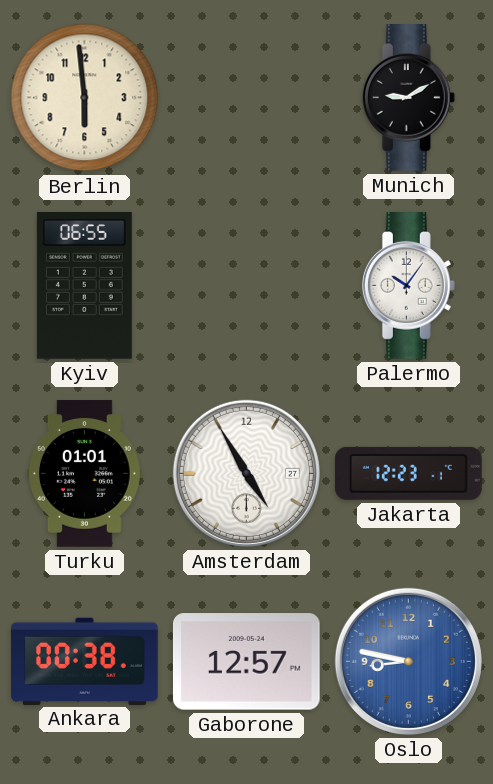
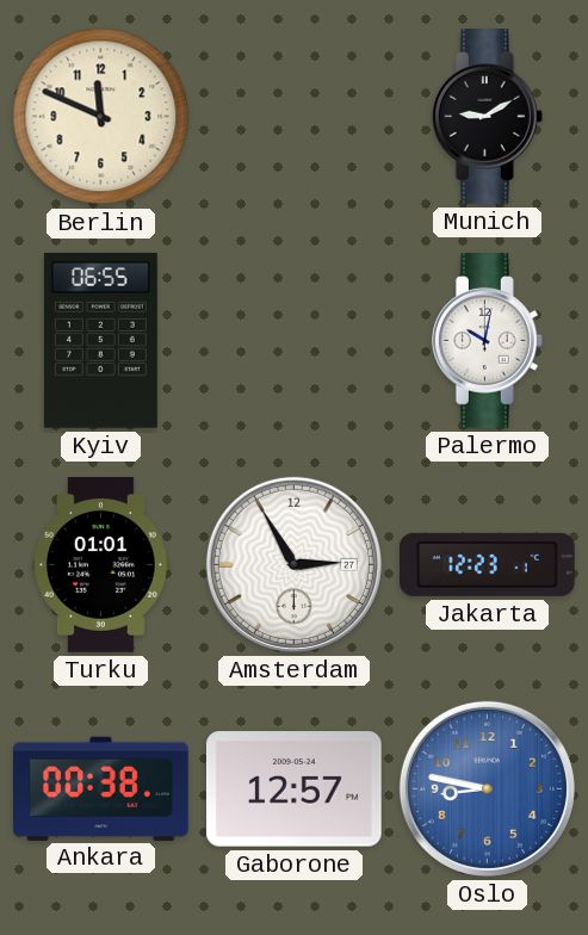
Berlin: 5:59 -> 11:49
Palermo: 10:06 -> 10:02
Amsterdam: 4:55 -> 2:55
